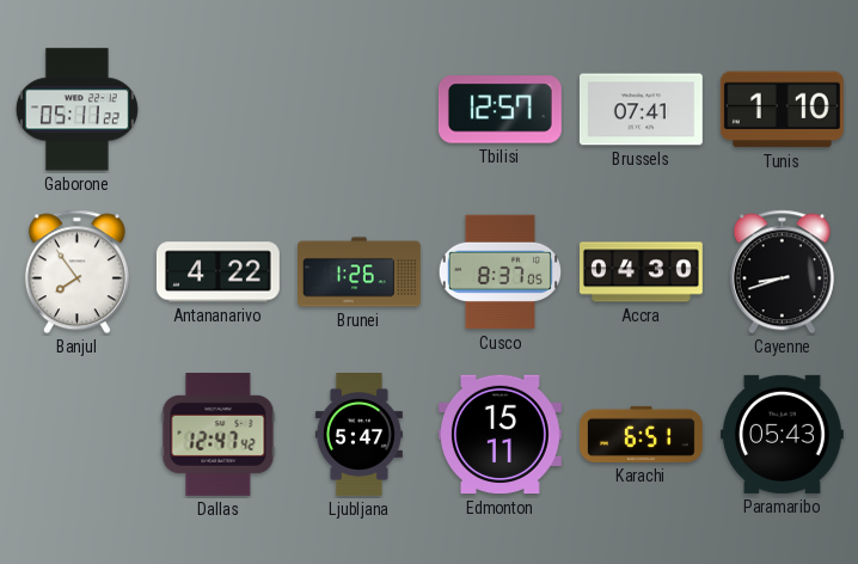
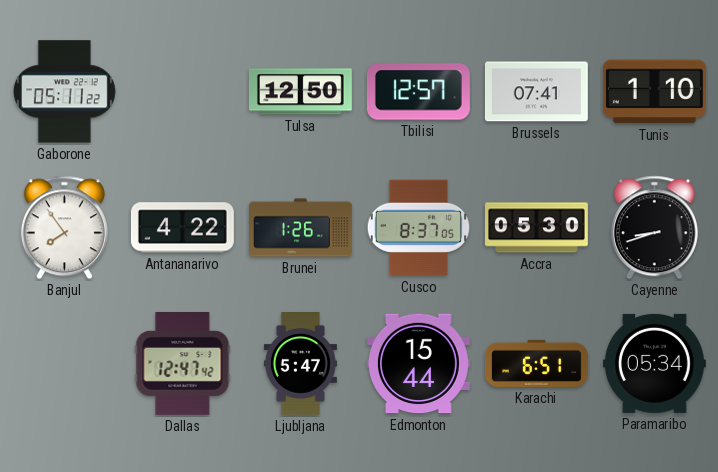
Tulsa: none -> 12:50
Accra: 04:30 -> 05:30
Edmonton: 15:11 -> 15:44
Paramaribo: 05:43 -> 05:34
